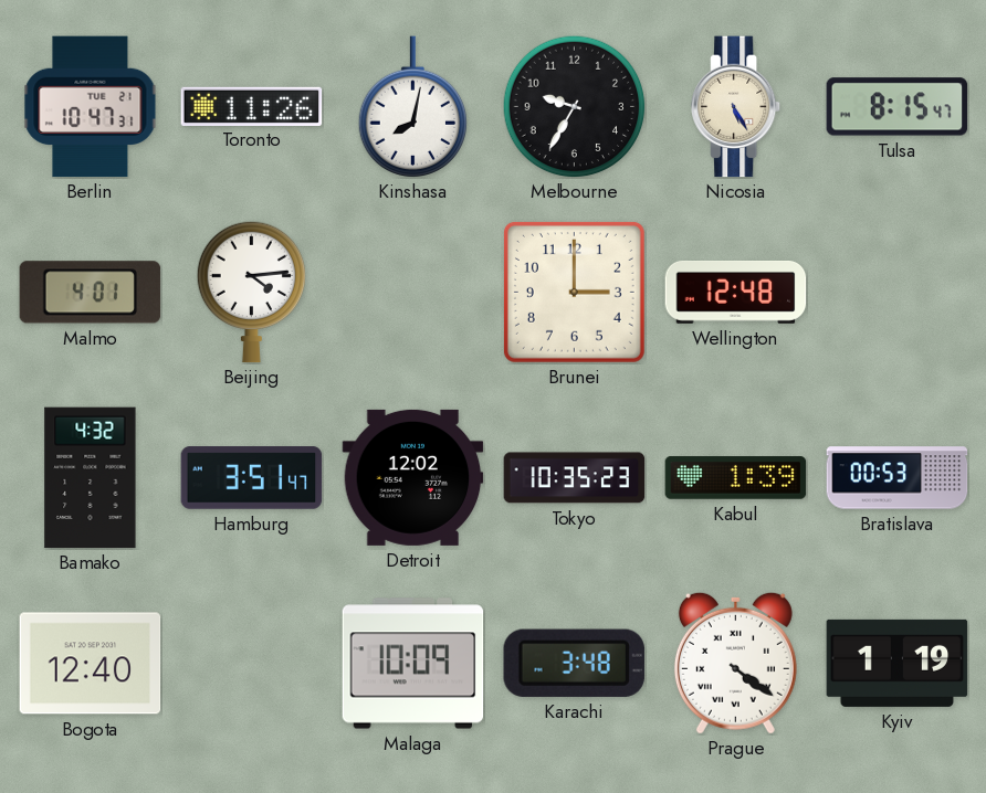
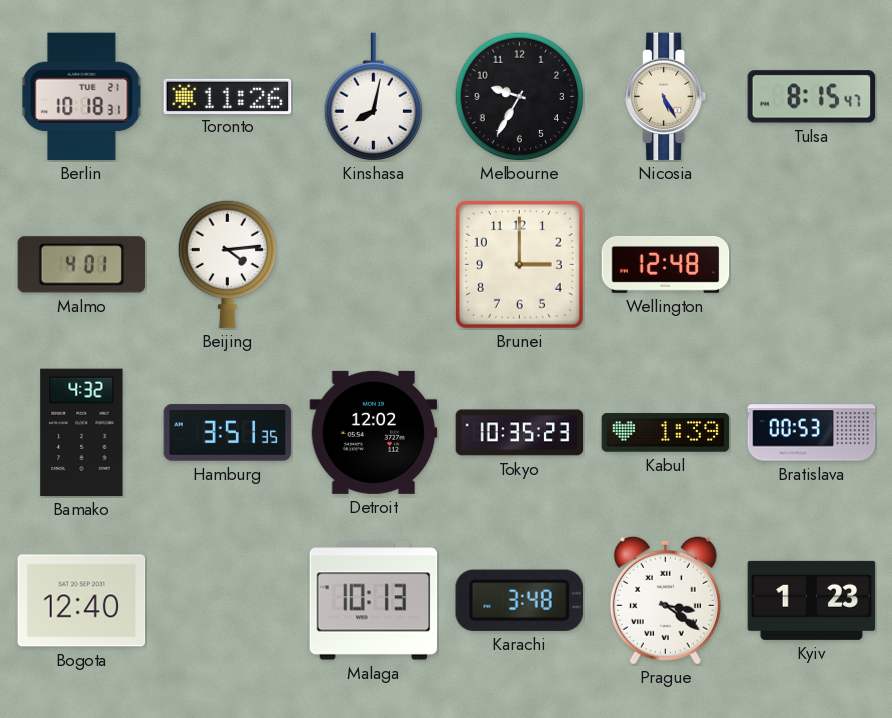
Berlin: 10:47 -> 10:18
Hamburg: 3:51:47 -> 3:51:35
Malaga: 10:09 -> 10:13
Prague: 4:21 -> 3:21
Kyiv: 1:19 -> 1:23
